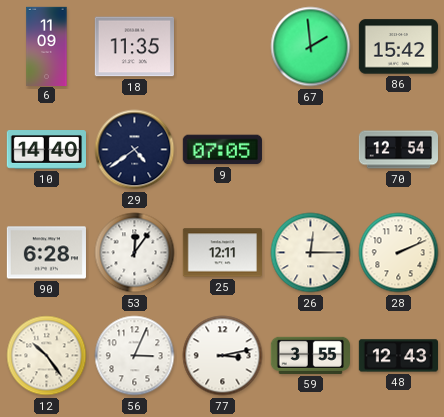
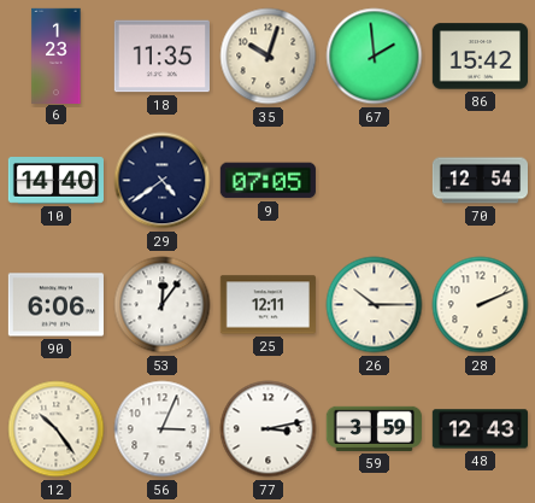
6: 11:09 -> 1:23
35: none -> 10:03
90: 6:28 -> 6:06
26: 12:15 -> 10:15
59: 3:55 -> 3:59
